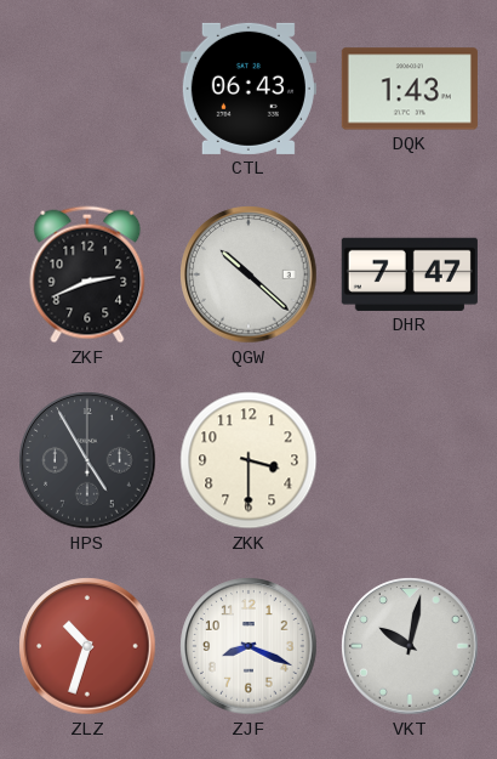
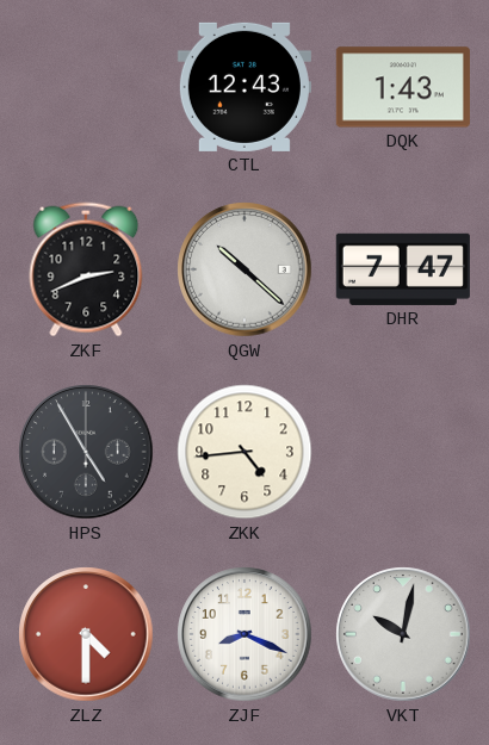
CTL: 06:43 -> 12:43
ZKK: 3:30 -> 4:44
ZLZ: 10:33 -> 4:30
